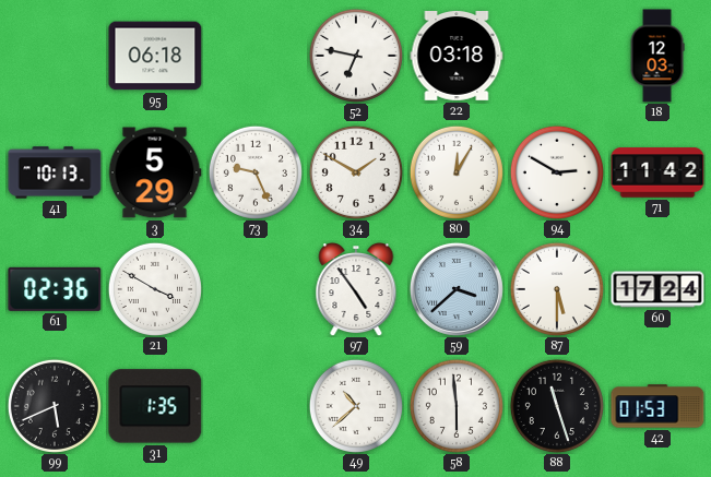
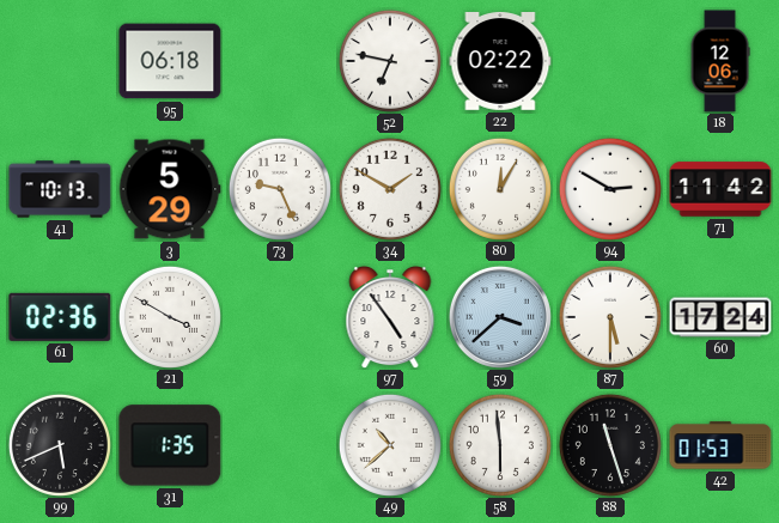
22: 03:18 -> 02:22
18: 12:03 -> 12:06
